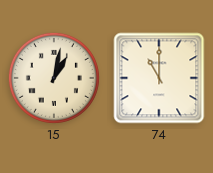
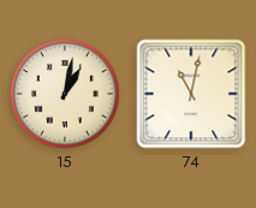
74: 11:00 -> 11:02
